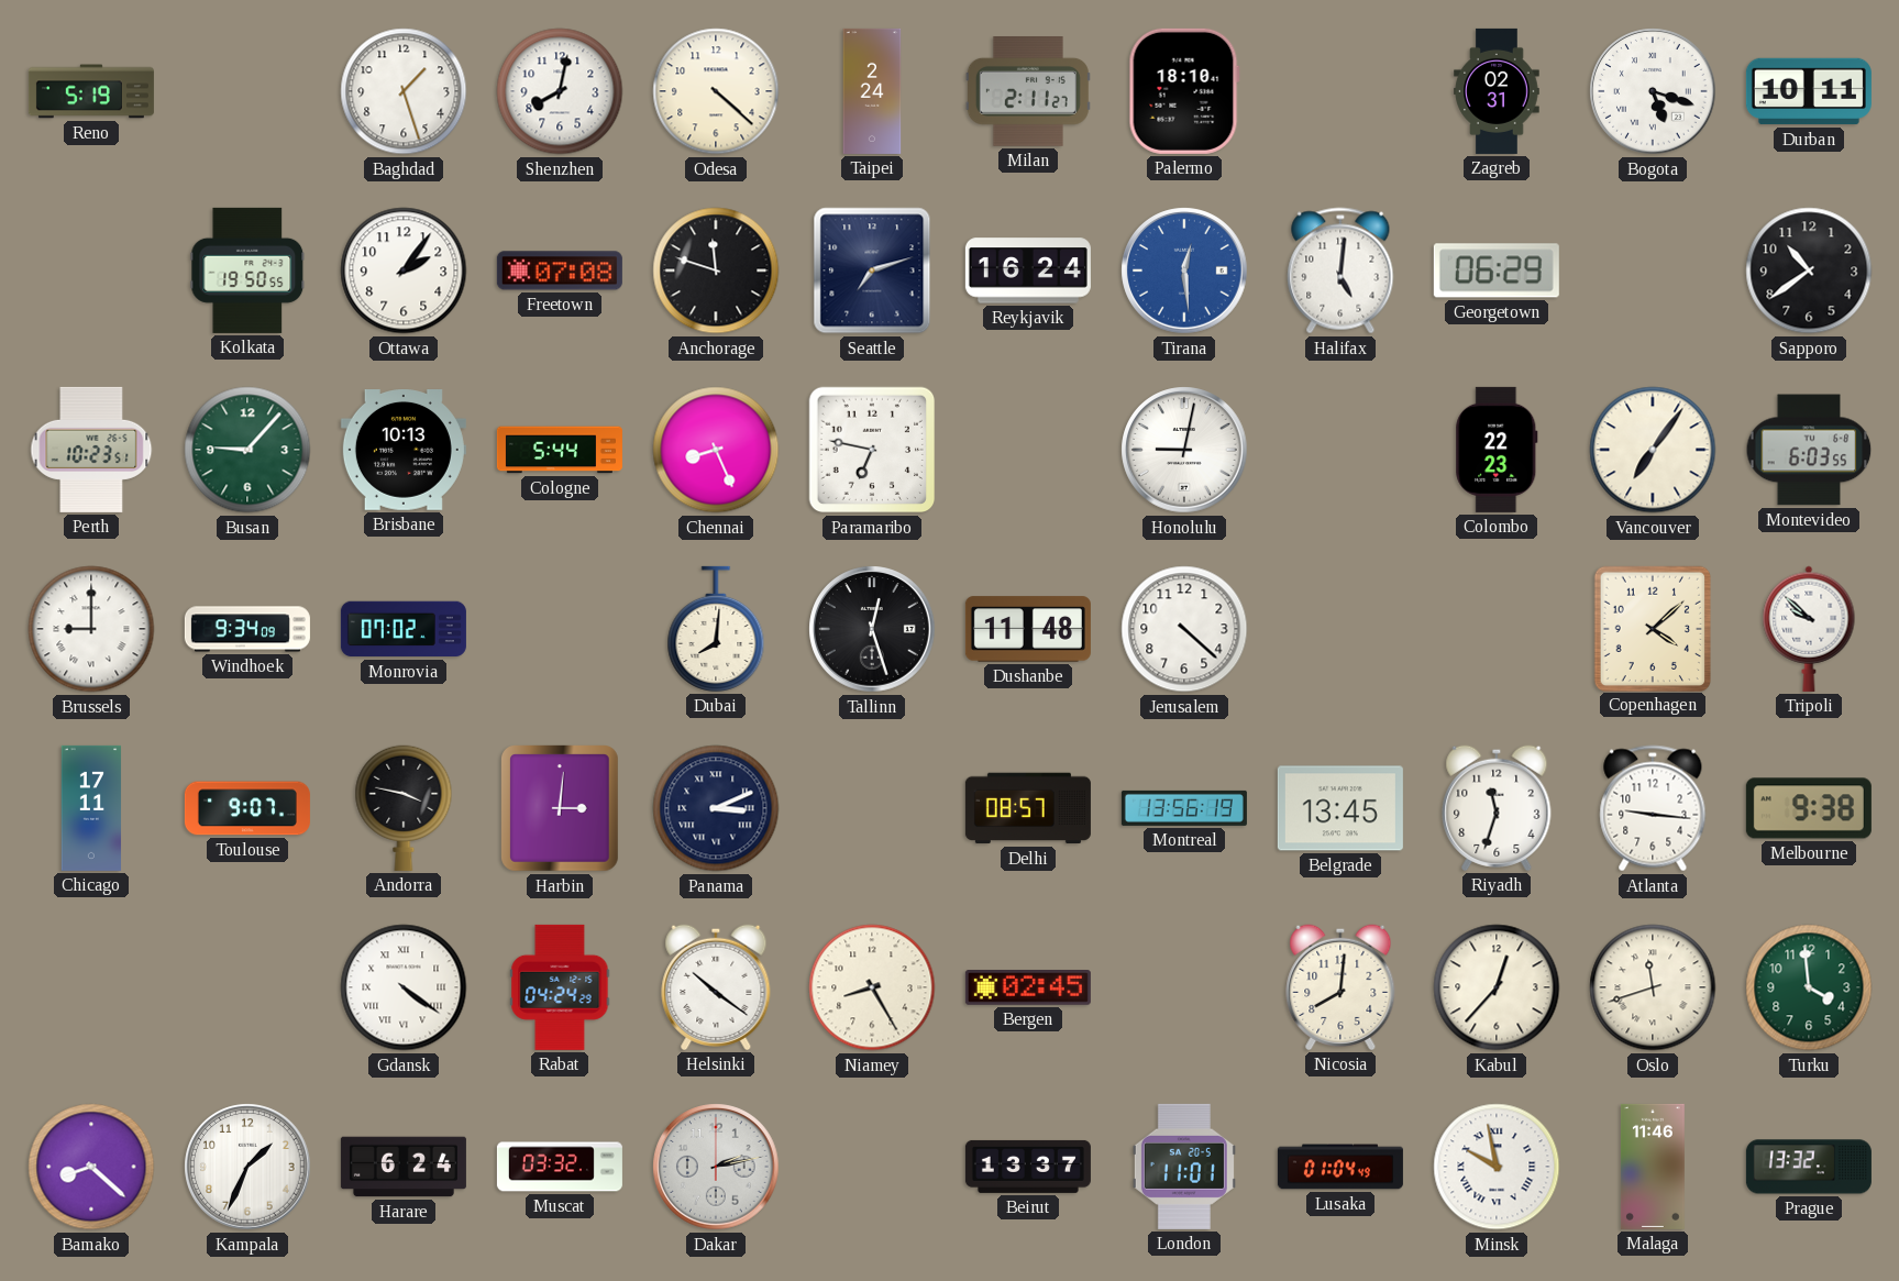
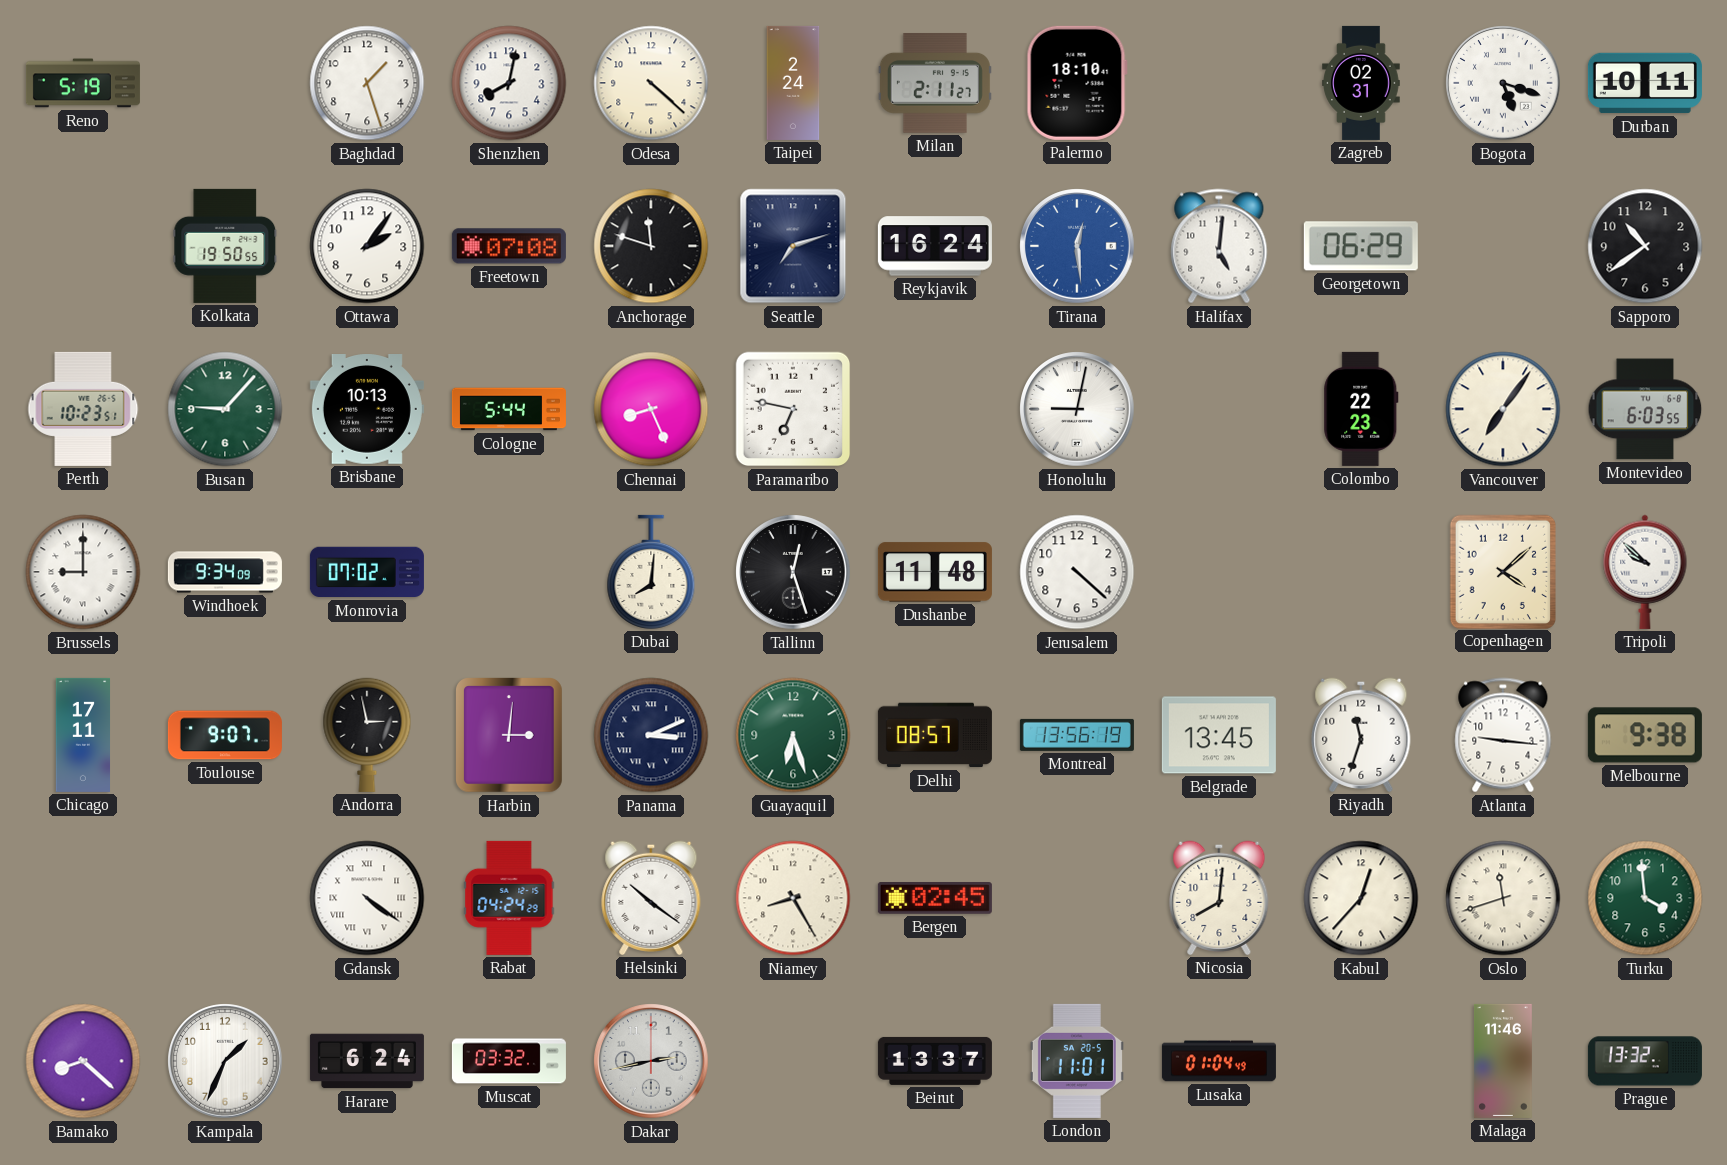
Andorra: 3:47 -> 2:58
Guayaquil: none -> 6:27
Dakar: 2:13 -> 2:43
Minsk: 9:58 -> none
